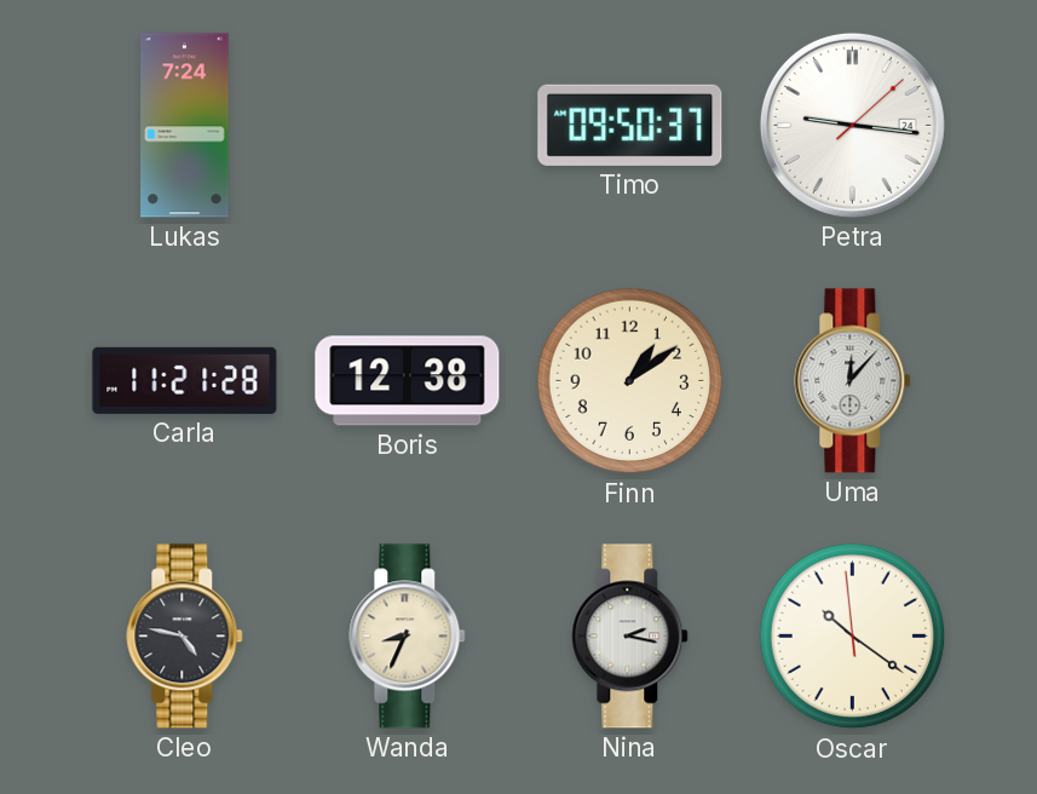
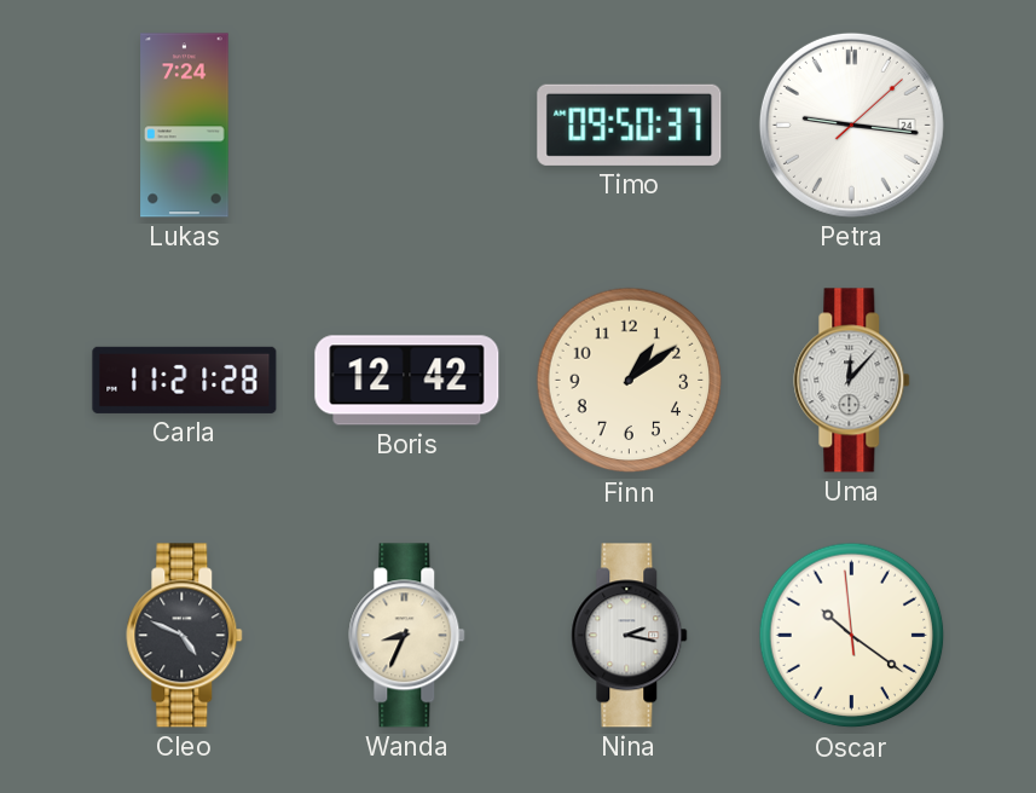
Boris: 12:38 -> 12:42
Cleo: 4:47 -> 4:49
